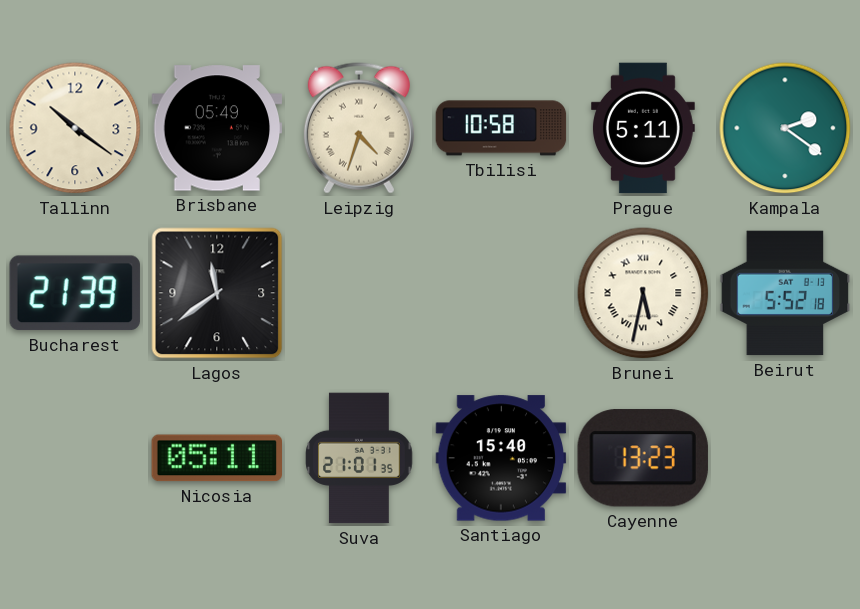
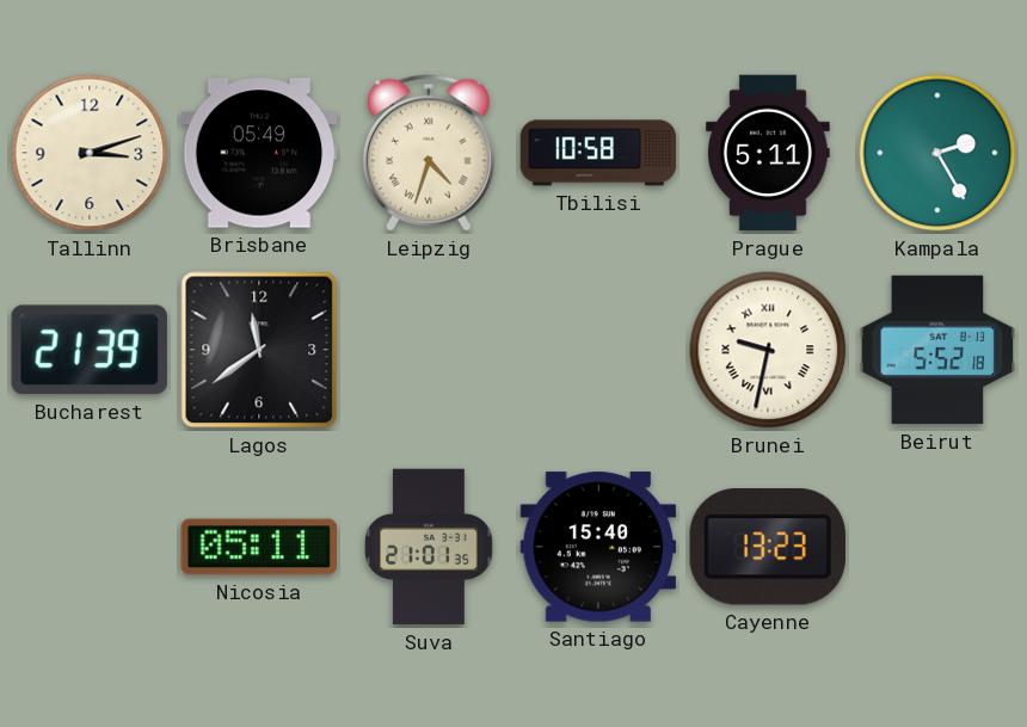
Tallinn: 10:21 -> 3:12
Kampala: 2:21 -> 2:25
Brunei: 5:32 -> 9:32
